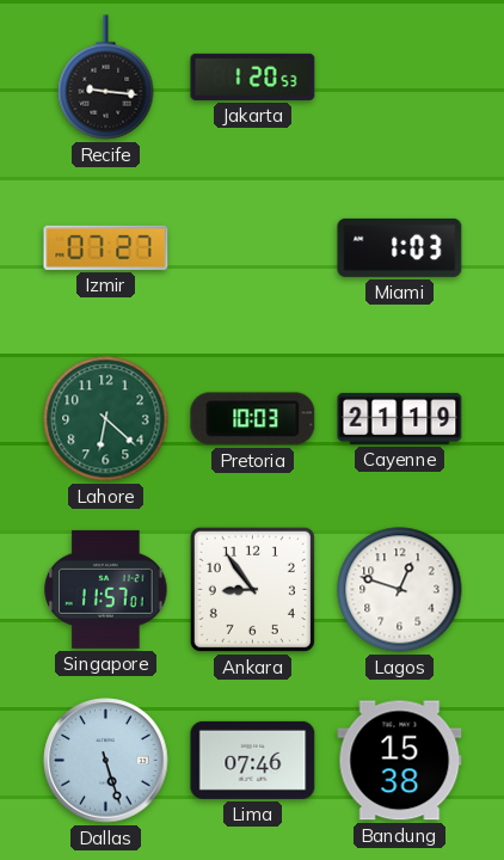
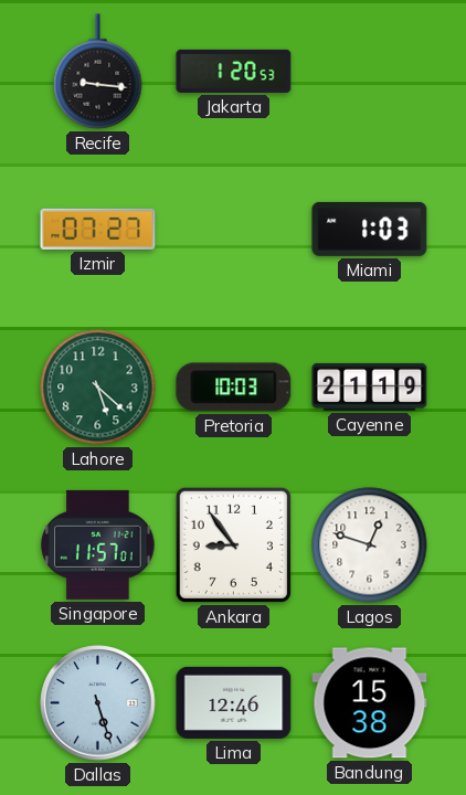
Lahore: 6:22 -> 5:22
Lima: 07:46 -> 12:46
